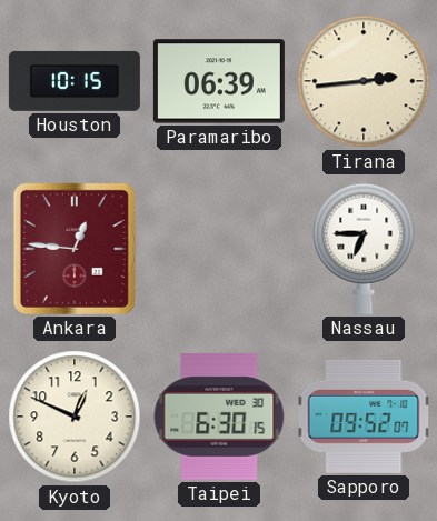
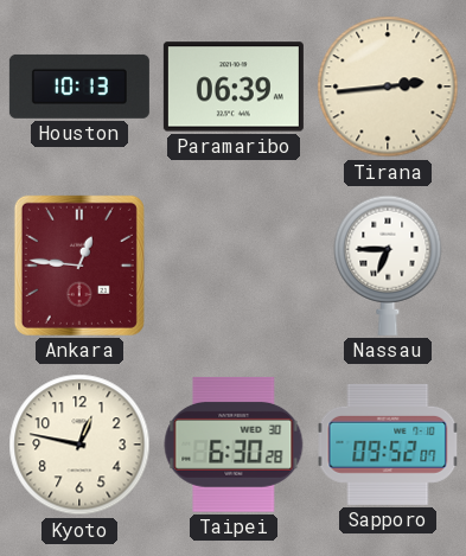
Houston: 10:15 -> 10:13
Kyoto: 12:49 -> 12:47
Taipei: 6:30:15 -> 6:30:28
